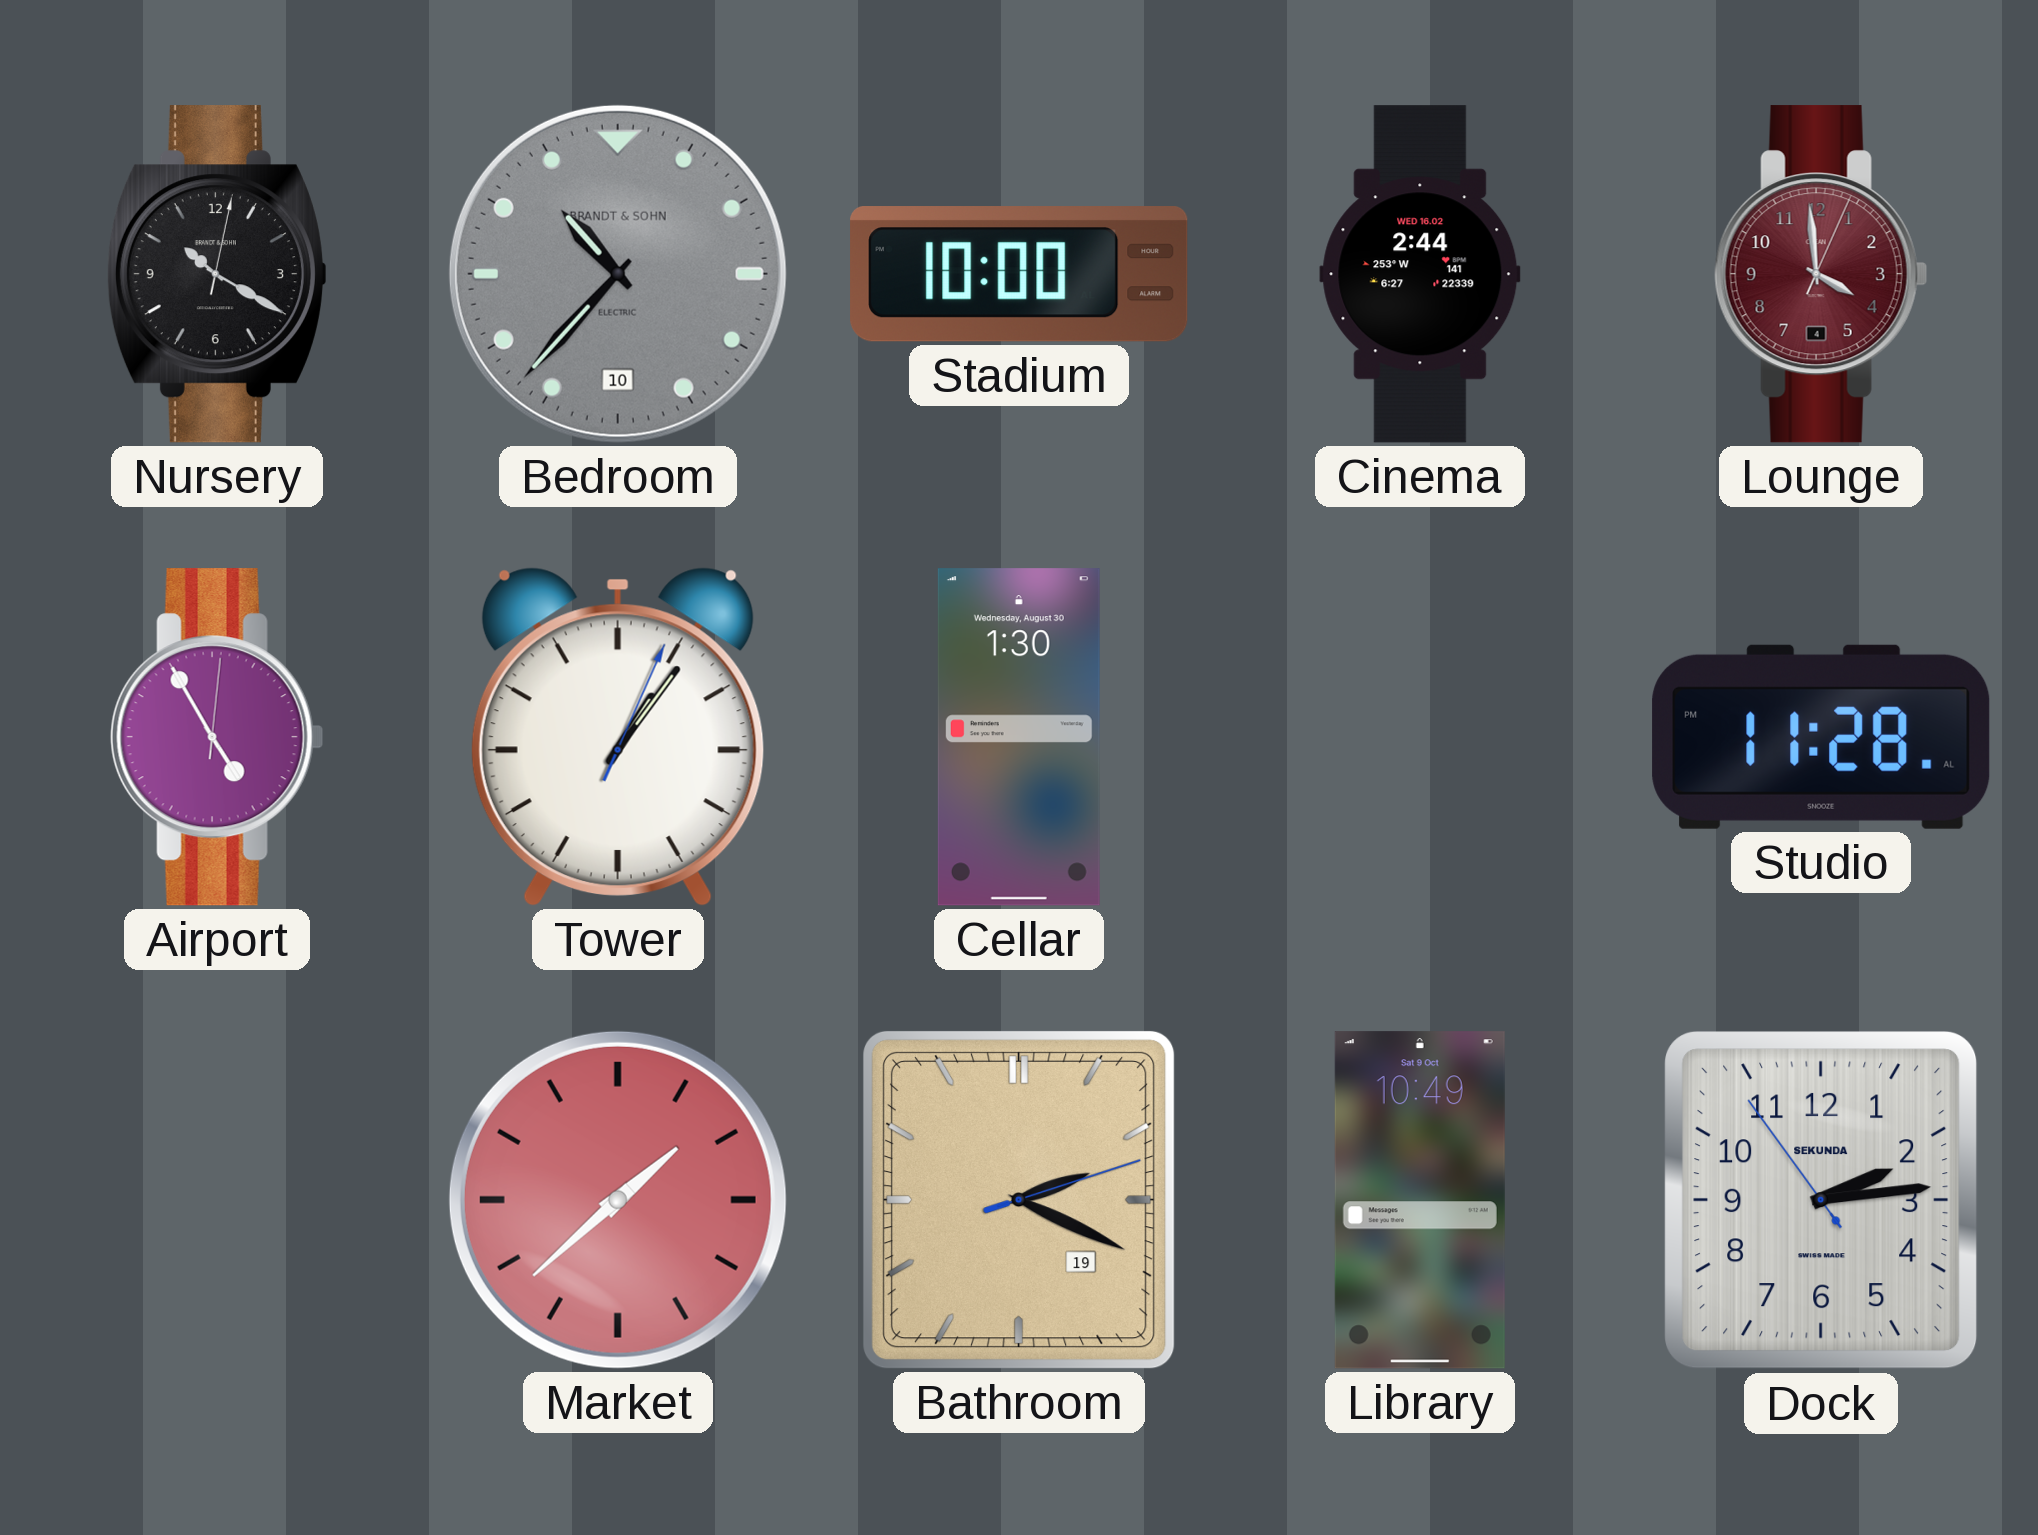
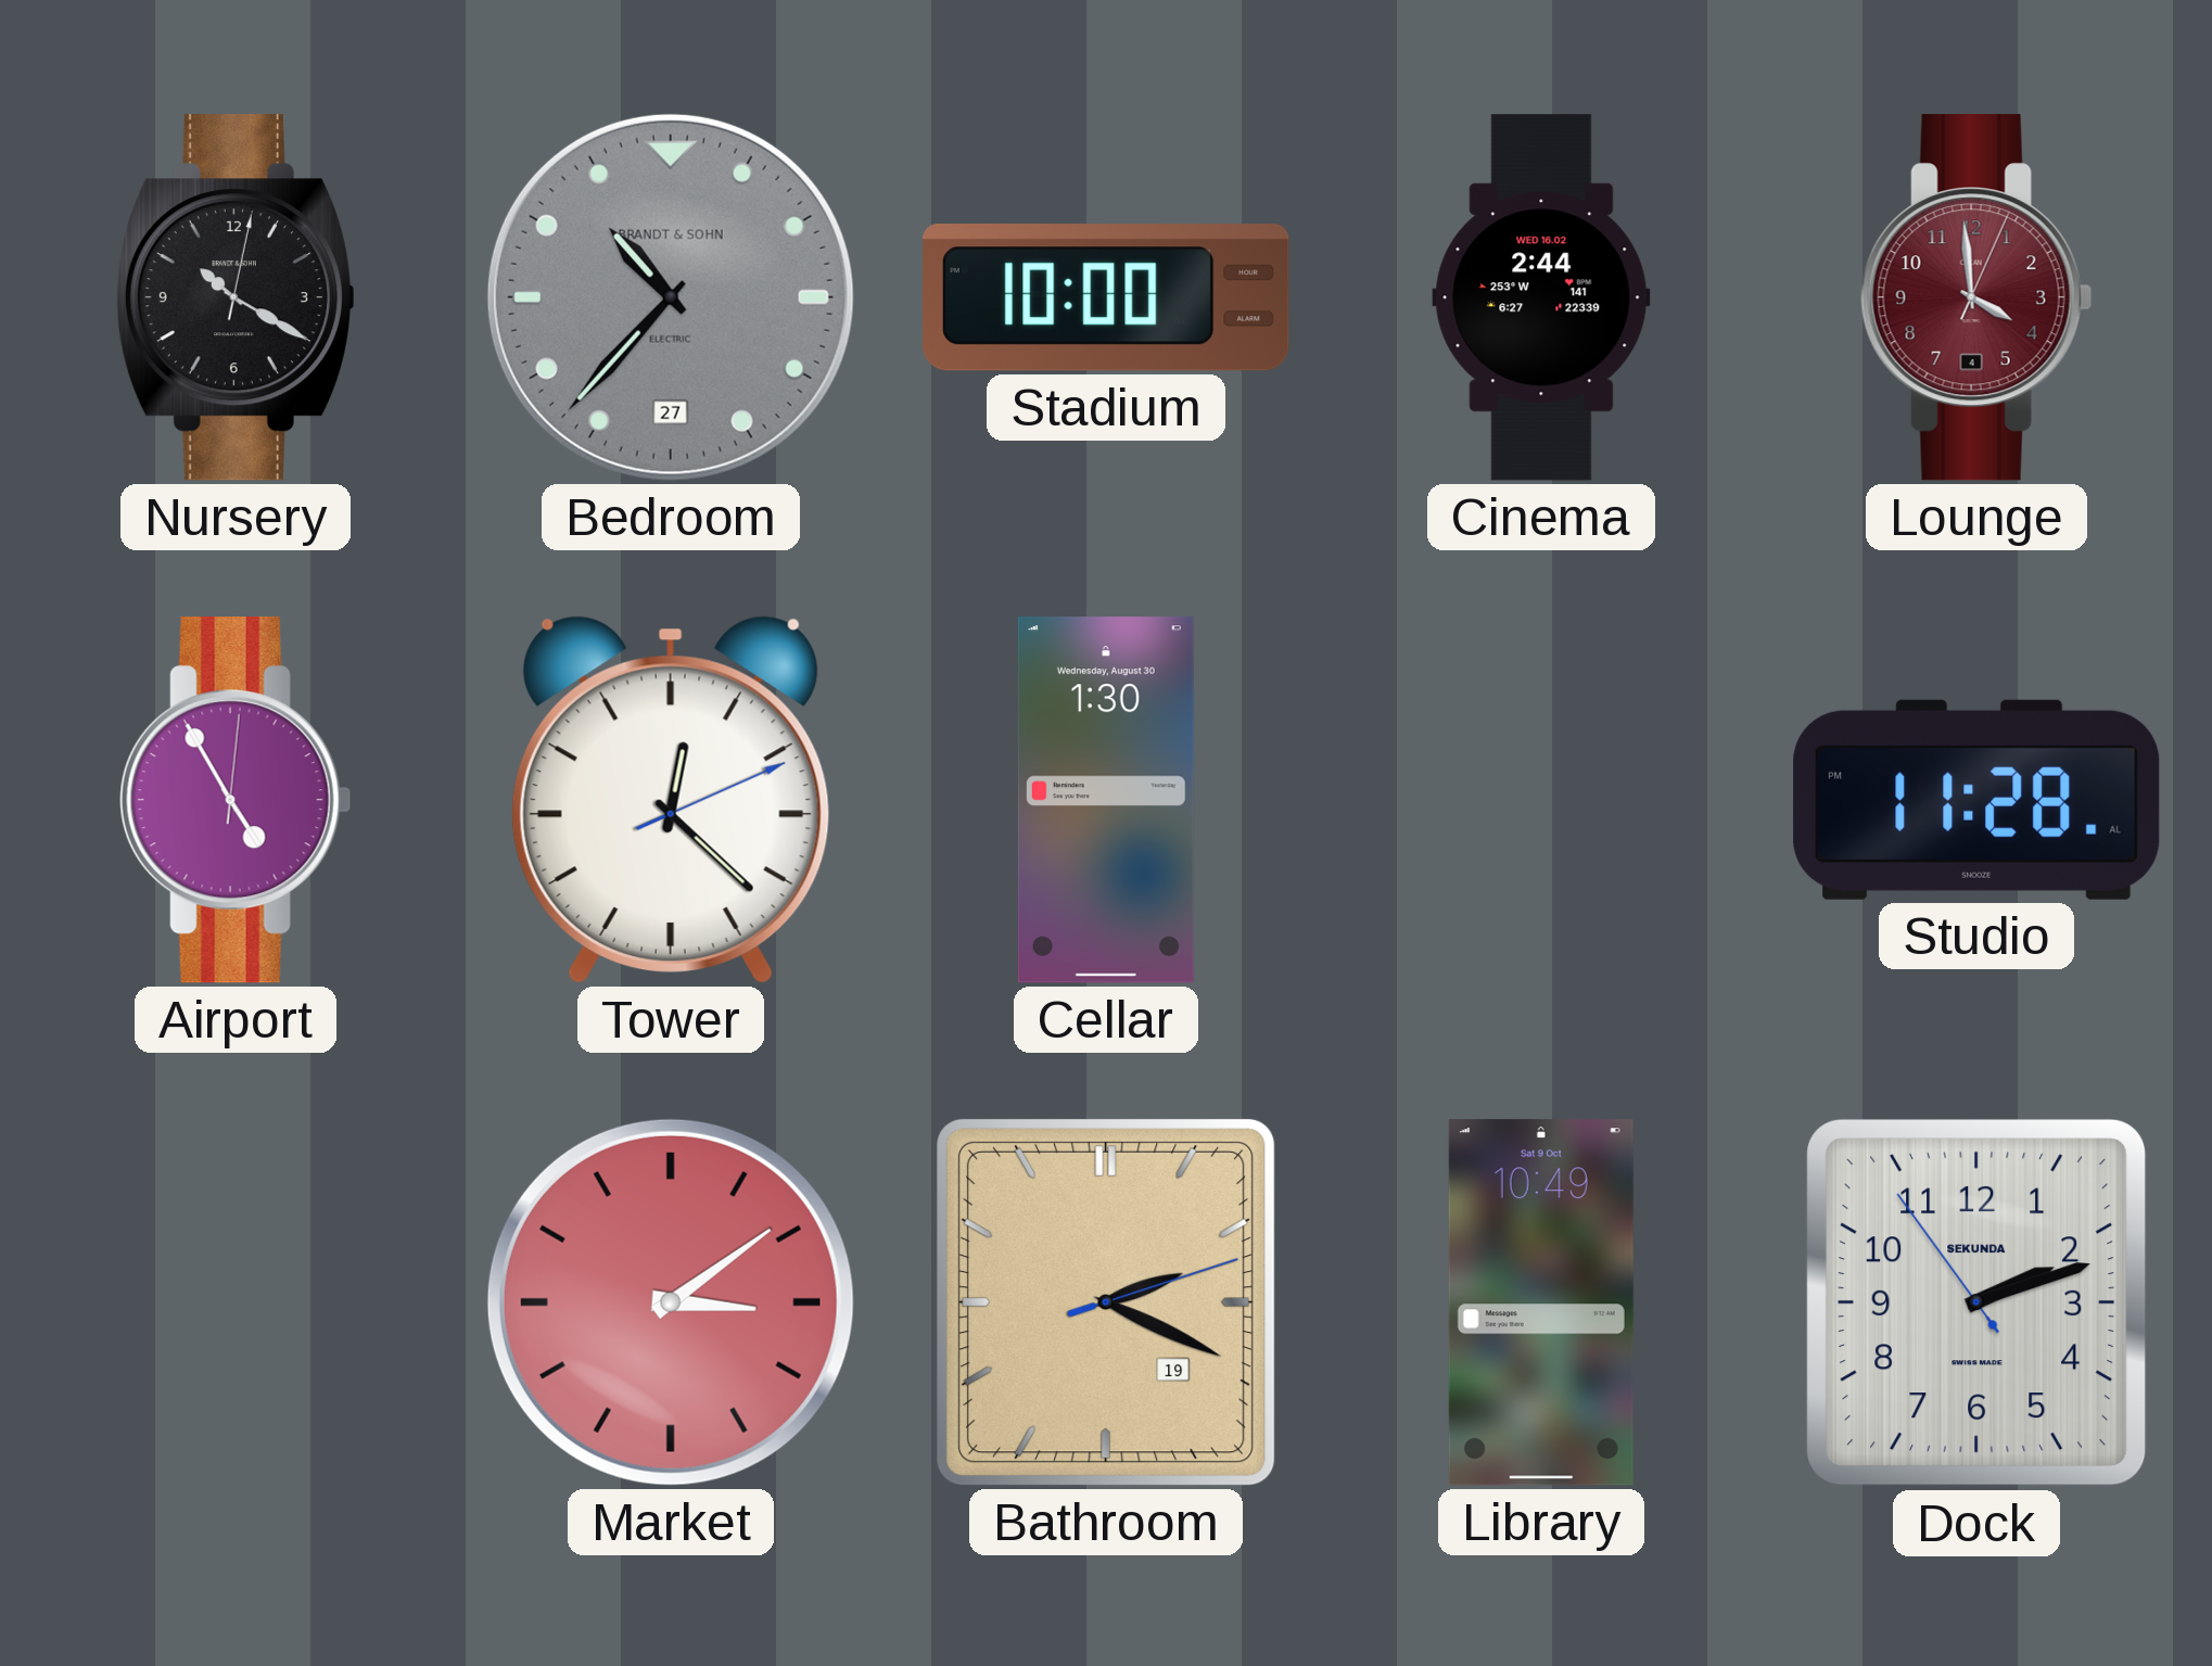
Bedroom date: 10 -> 27
Tower: 1:06 -> 12:22
Market: 1:38 -> 3:09
Dock: 2:13 -> 2:11
